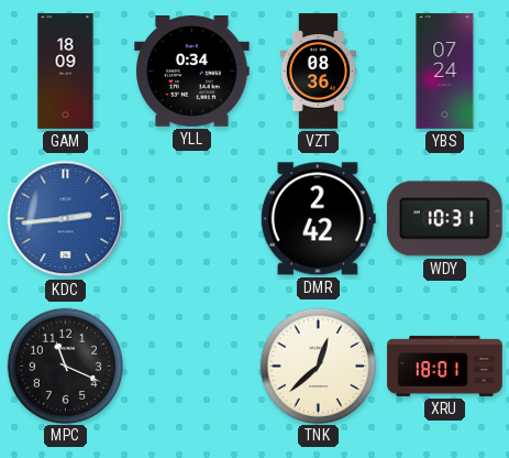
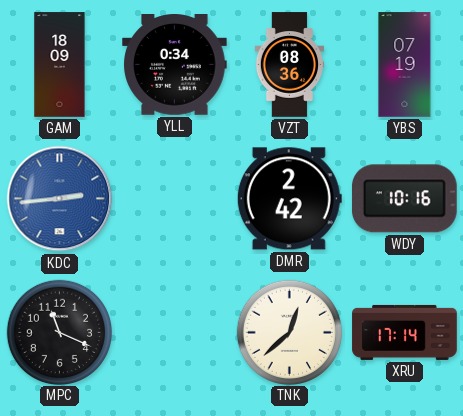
YBS: 07:24 -> 07:19
WDY: 10:31 -> 10:16
XRU: 18:01 -> 17:14
